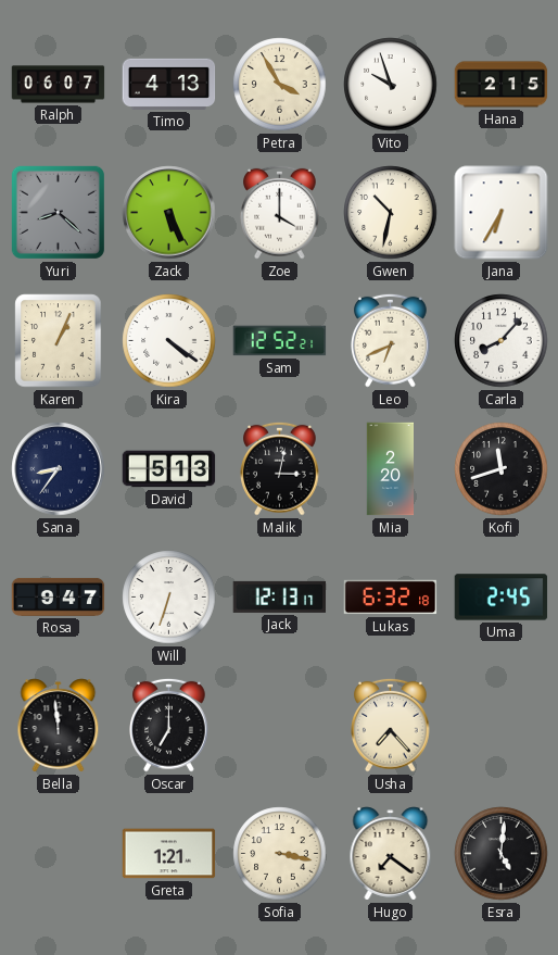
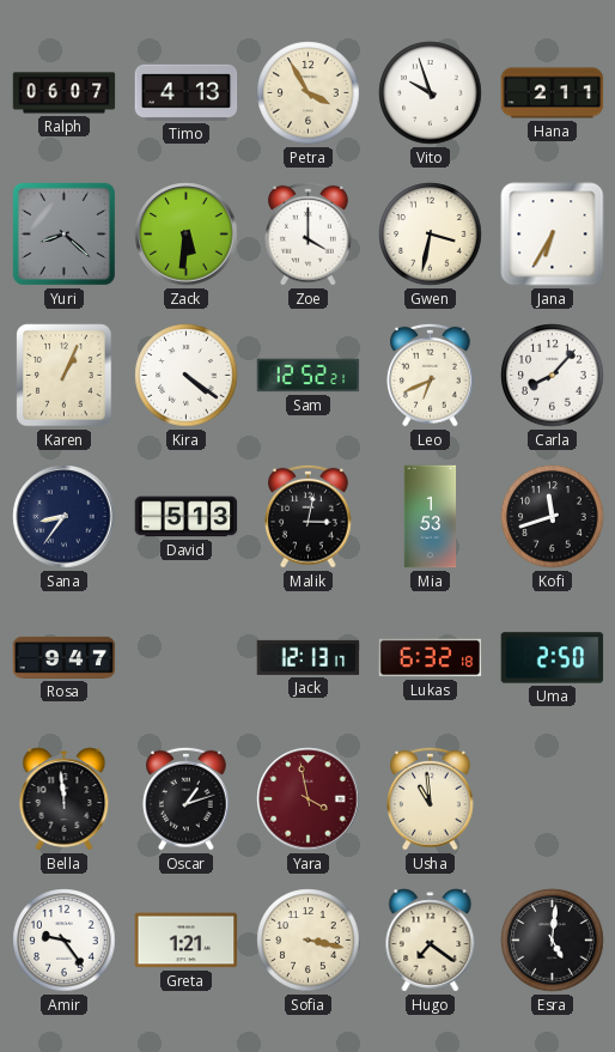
Hana: 2:15 -> 2:11
Zack: 5:26 -> 5:31
Gwen: 10:32 -> 3:32
Mia: 2:20 -> 1:53
Will: 6:33 -> none
Uma: 2:45 -> 2:50
Oscar: 7:00 -> 1:12
Yara: none -> 3:58
Usha: 7:23 -> 10:59
Amir: none -> 9:24
